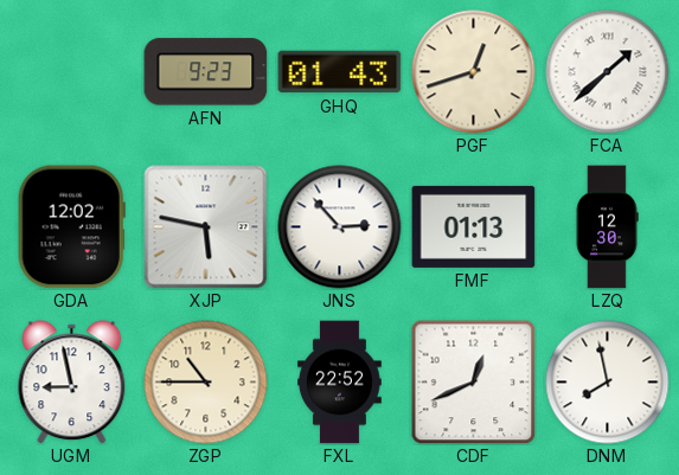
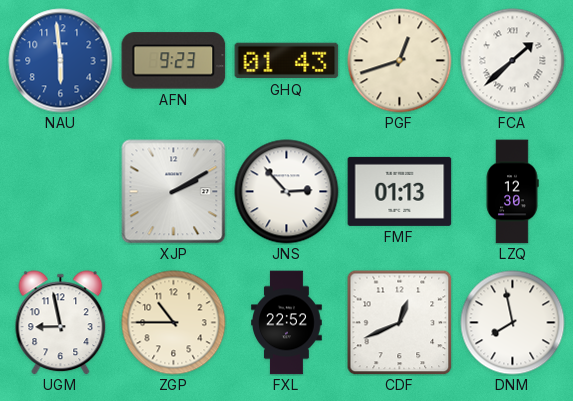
NAU: none -> 5:59
GDA: 12:02 -> none
XJP: 5:47 -> 2:10
